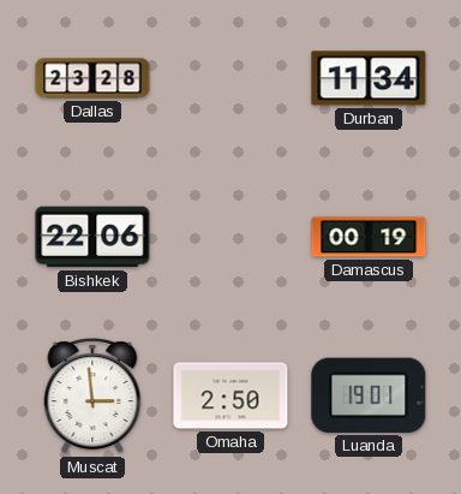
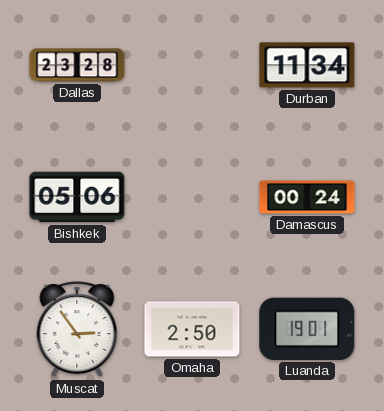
Bishkek: 22:06 -> 05:06
Damascus: 00:19 -> 00:24
Muscat: 2:59 -> 2:54
